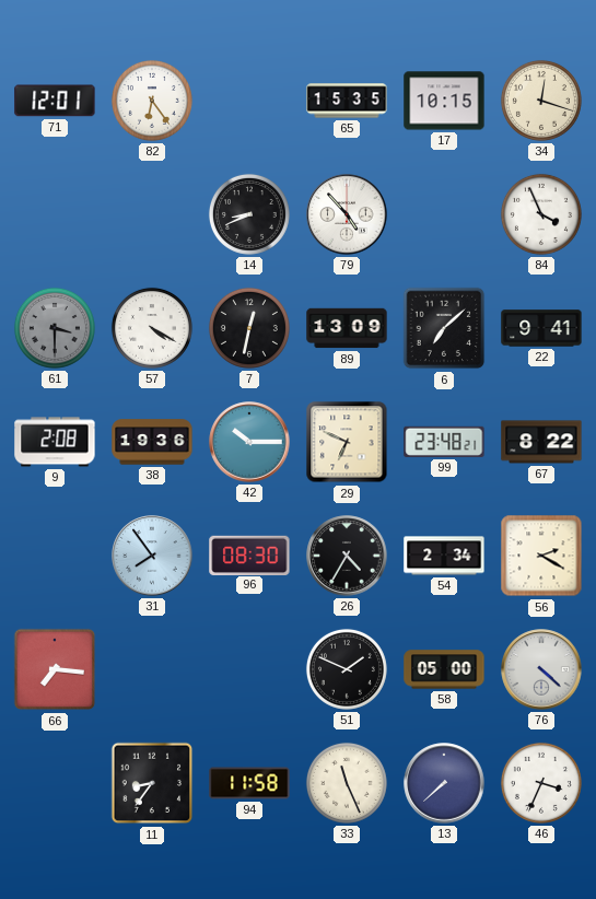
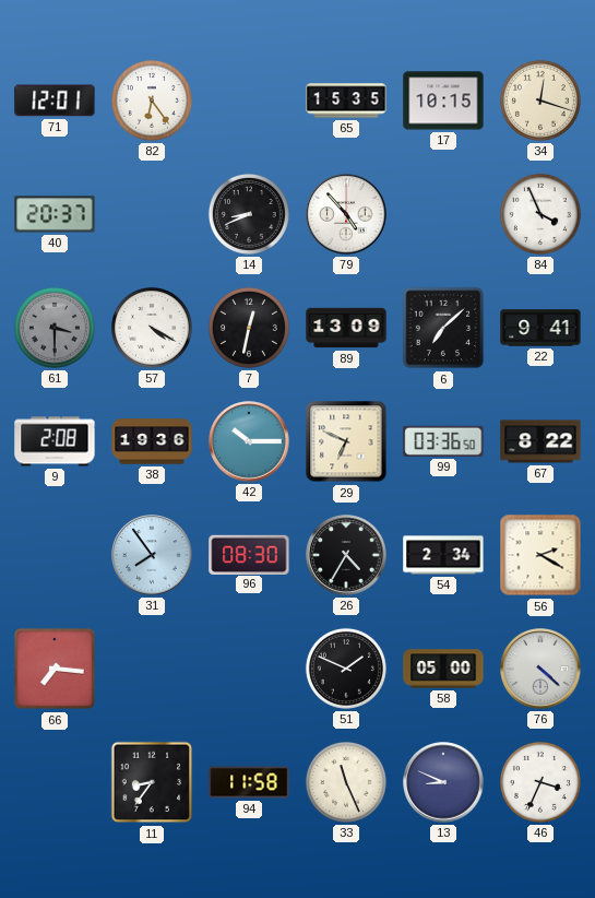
40: none -> 20:37
99: 23:48 -> 03:36
13: 7:38 -> 8:49
